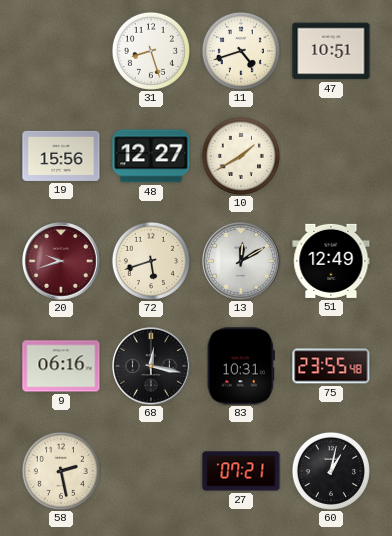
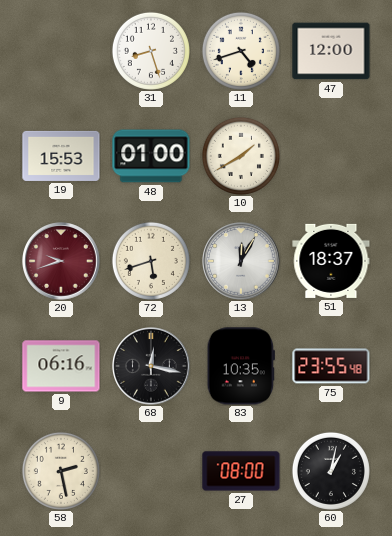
47: 10:51 -> 12:00
19: 15:56 -> 15:53
48: 12:27 -> 01:00
13: 12:10 -> 12:05
51: 12:49 -> 18:37
83: 10:31 -> 10:35
27: 07:21 -> 08:00
